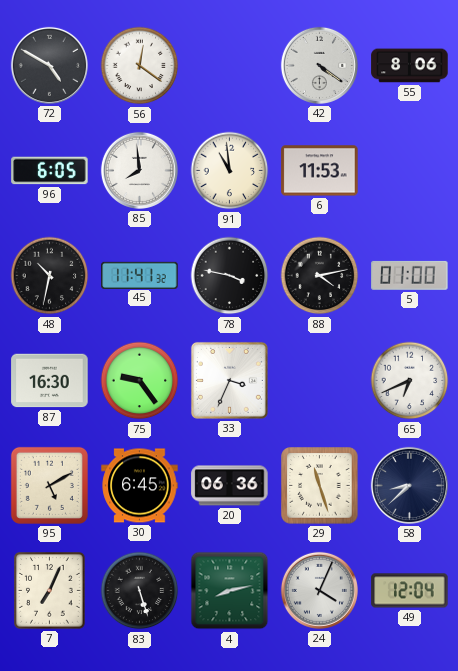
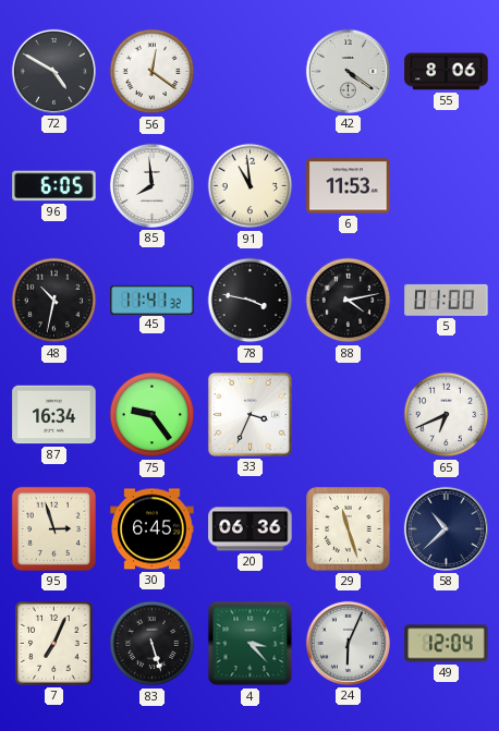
87: 16:30 -> 16:34
95: 5:10 -> 2:57
58: 8:38 -> 10:38
4: 8:13 -> 3:23
24: 4:04 -> 6:04
